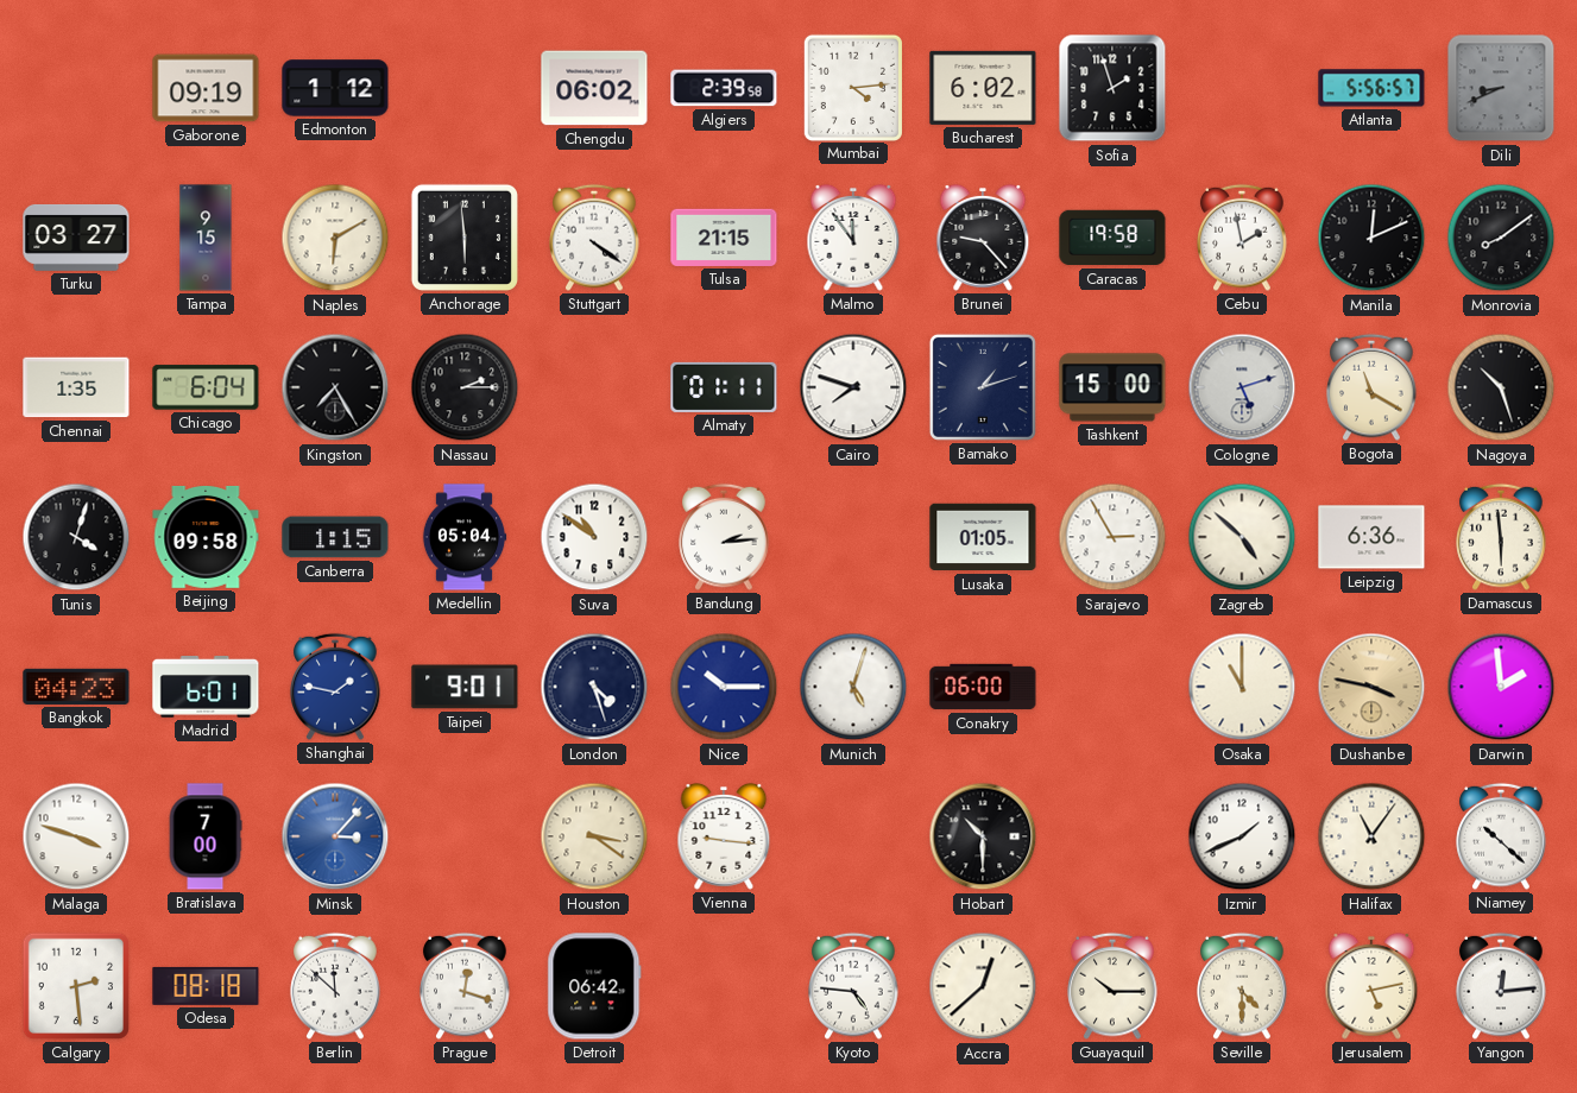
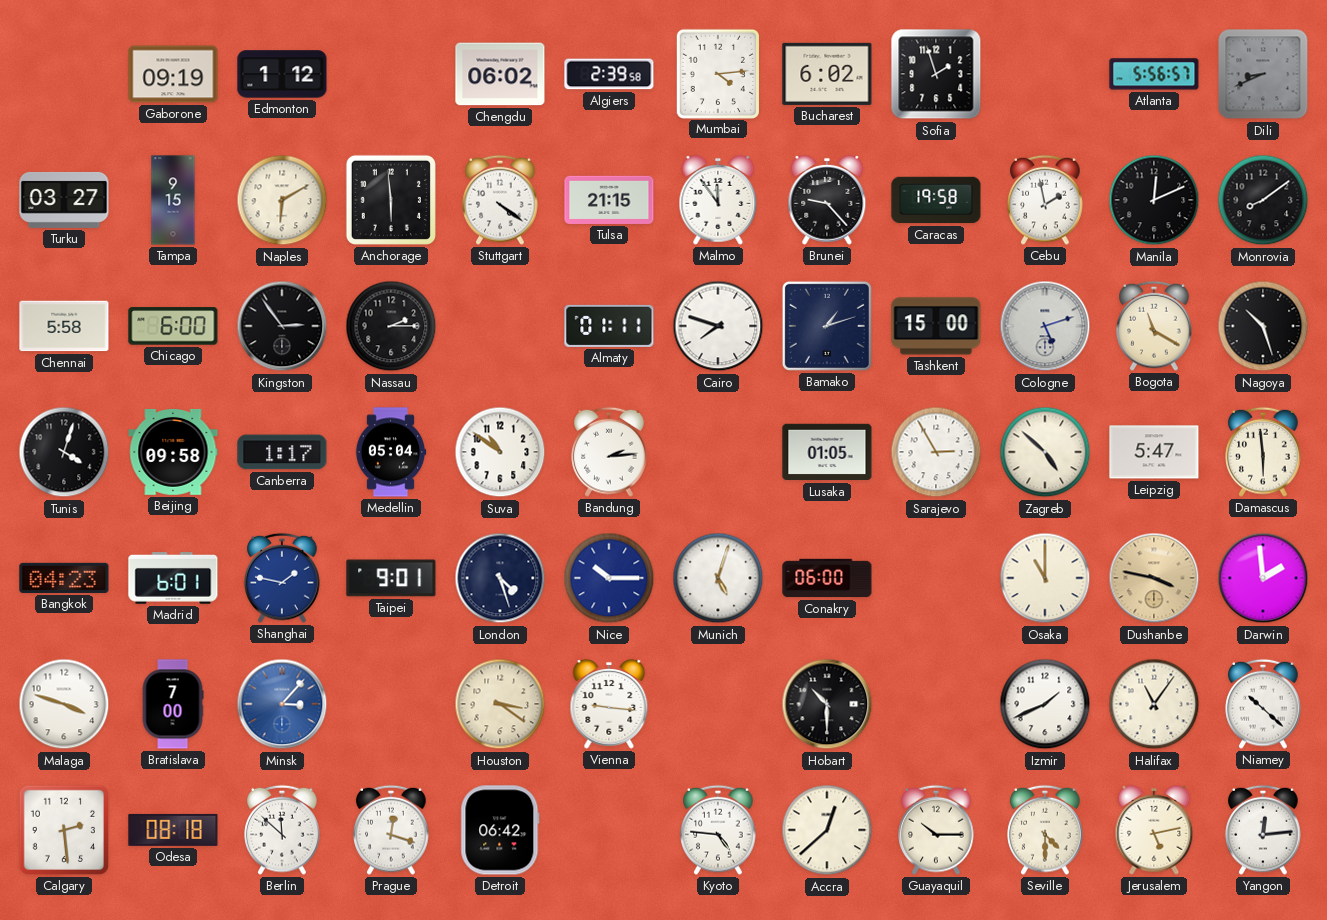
Chennai: 1:35 -> 5:58
Chicago: 6:04 -> 6:00
Kingston: 7:25 -> 2:54
Canberra: 1:15 -> 1:17
Leipzig: 6:36 -> 5:47
